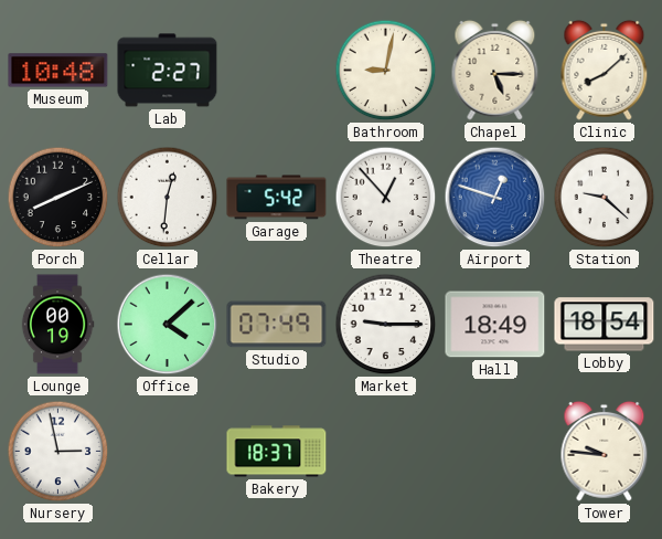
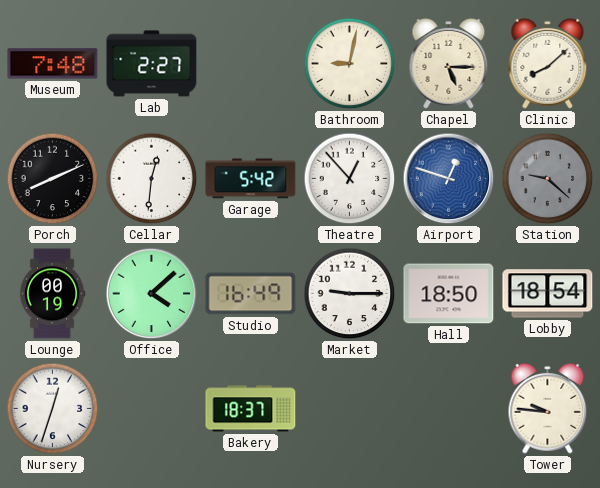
Museum: 10:48 -> 7:48
Station dial: white -> grey
Studio: 07:49 -> 16:49
Hall: 18:49 -> 18:50
Nursery: 2:58 -> 12:33
